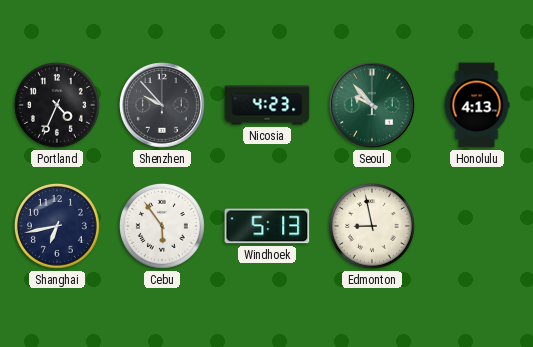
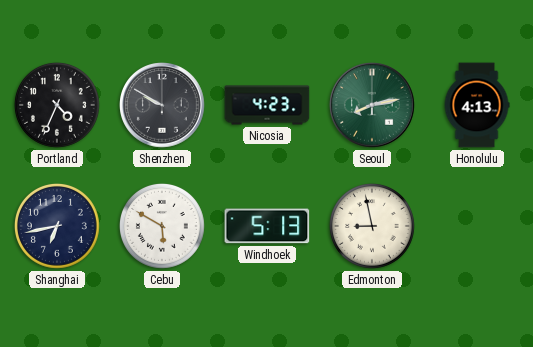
Shenzhen: 9:53 -> 9:50
Seoul: 9:53 -> 8:13
Cebu: 5:54 -> 5:50
